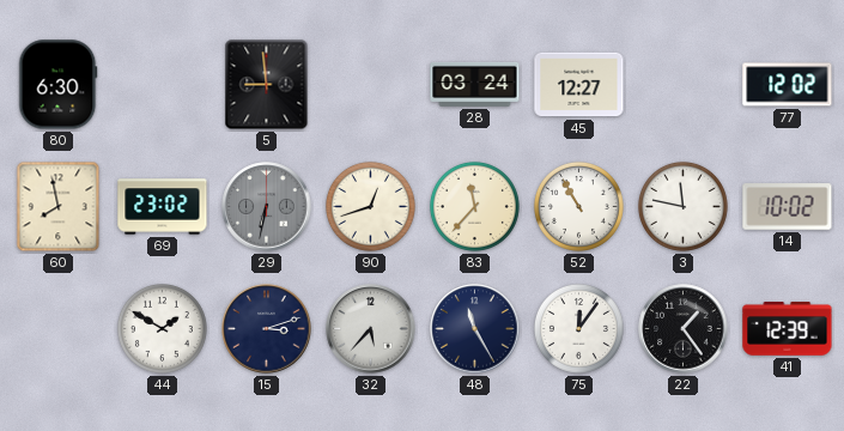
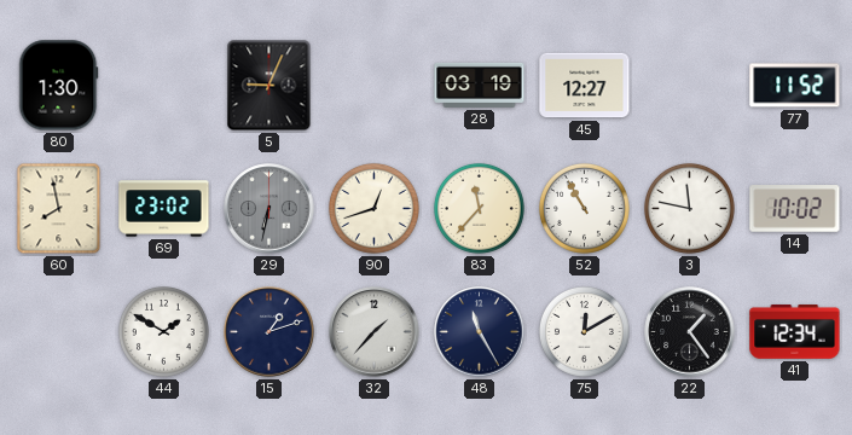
80: 6:30 -> 1:30
5: 8:59 -> 9:04
28: 03:24 -> 03:19
77: 12:02 -> 11:52
15: 3:12 -> 1:12
32: 5:37 -> 1:37
75: 12:06 -> 12:10
41: 12:39 -> 12:34
